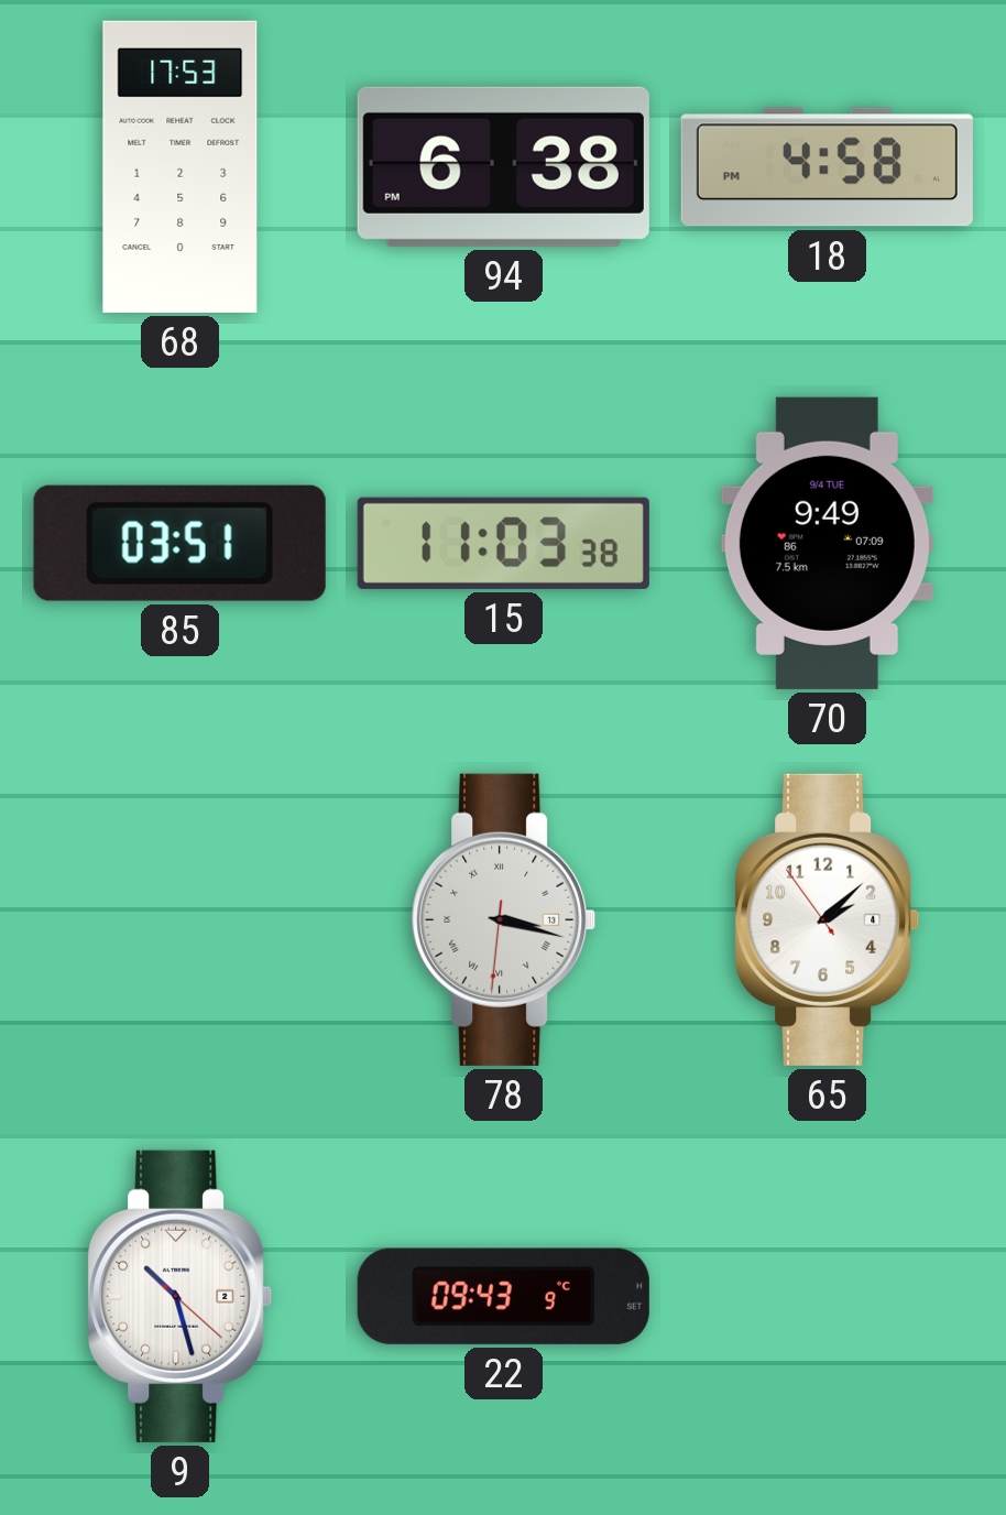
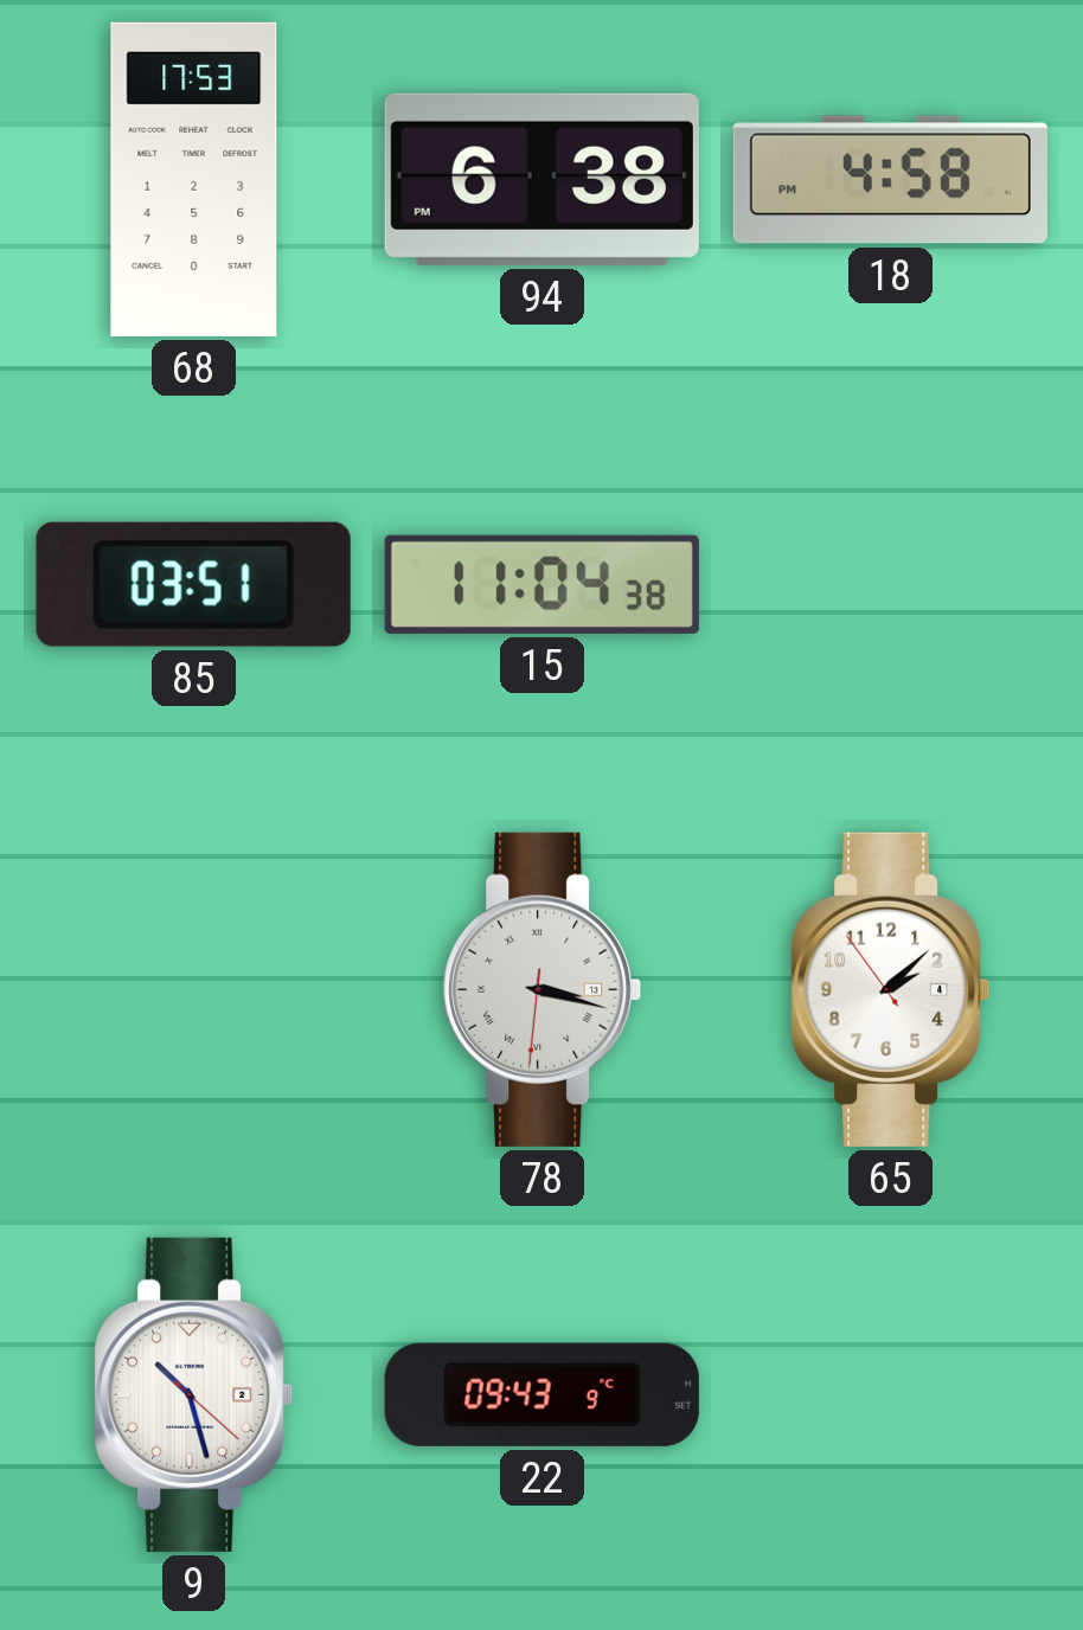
15: 11:03 -> 11:04
70: 9:49 -> none
